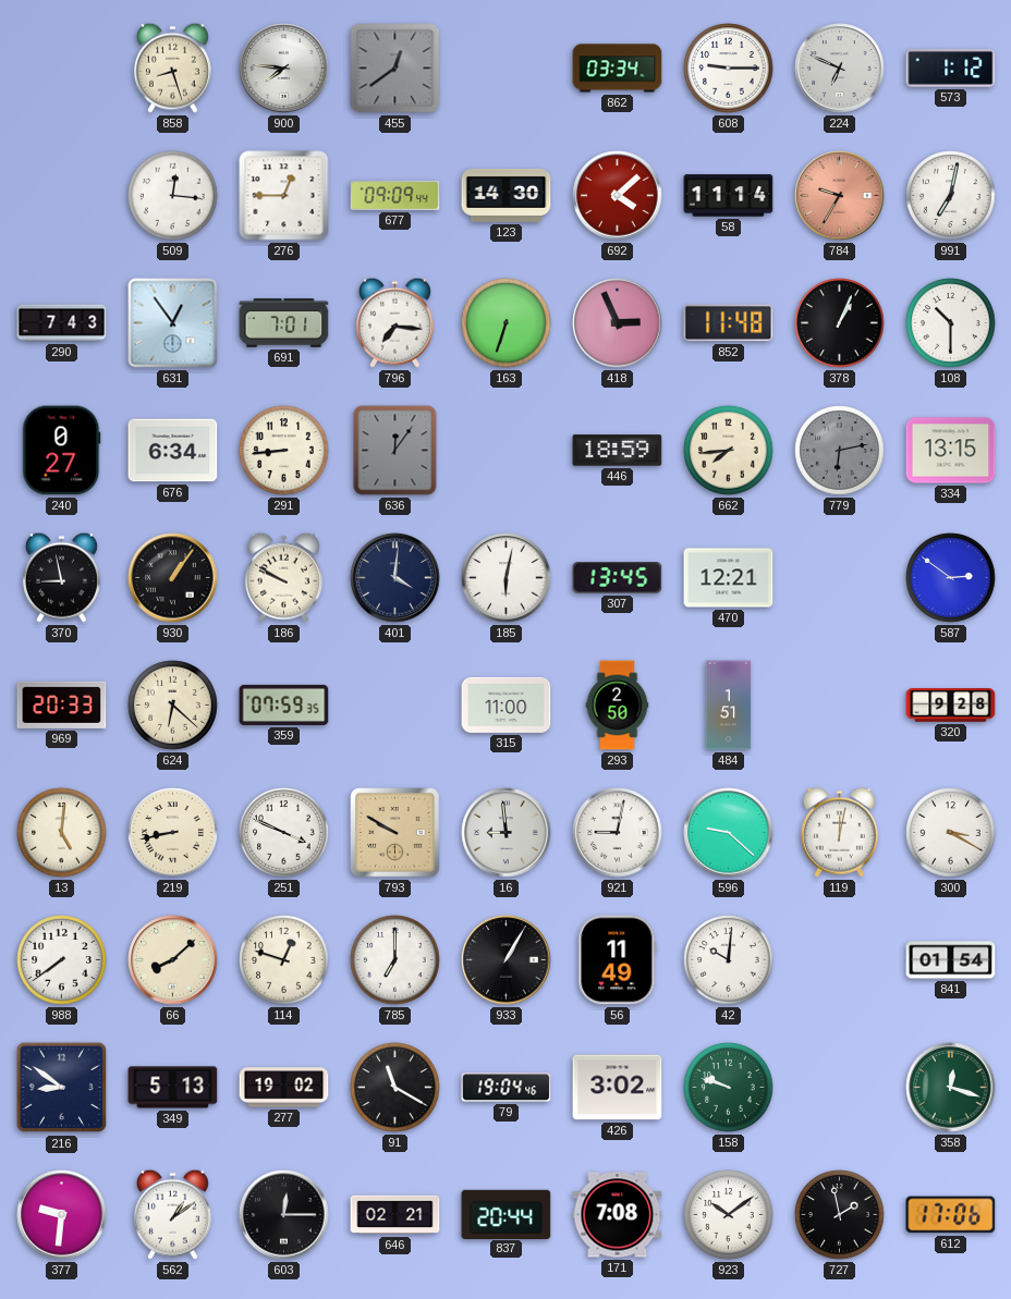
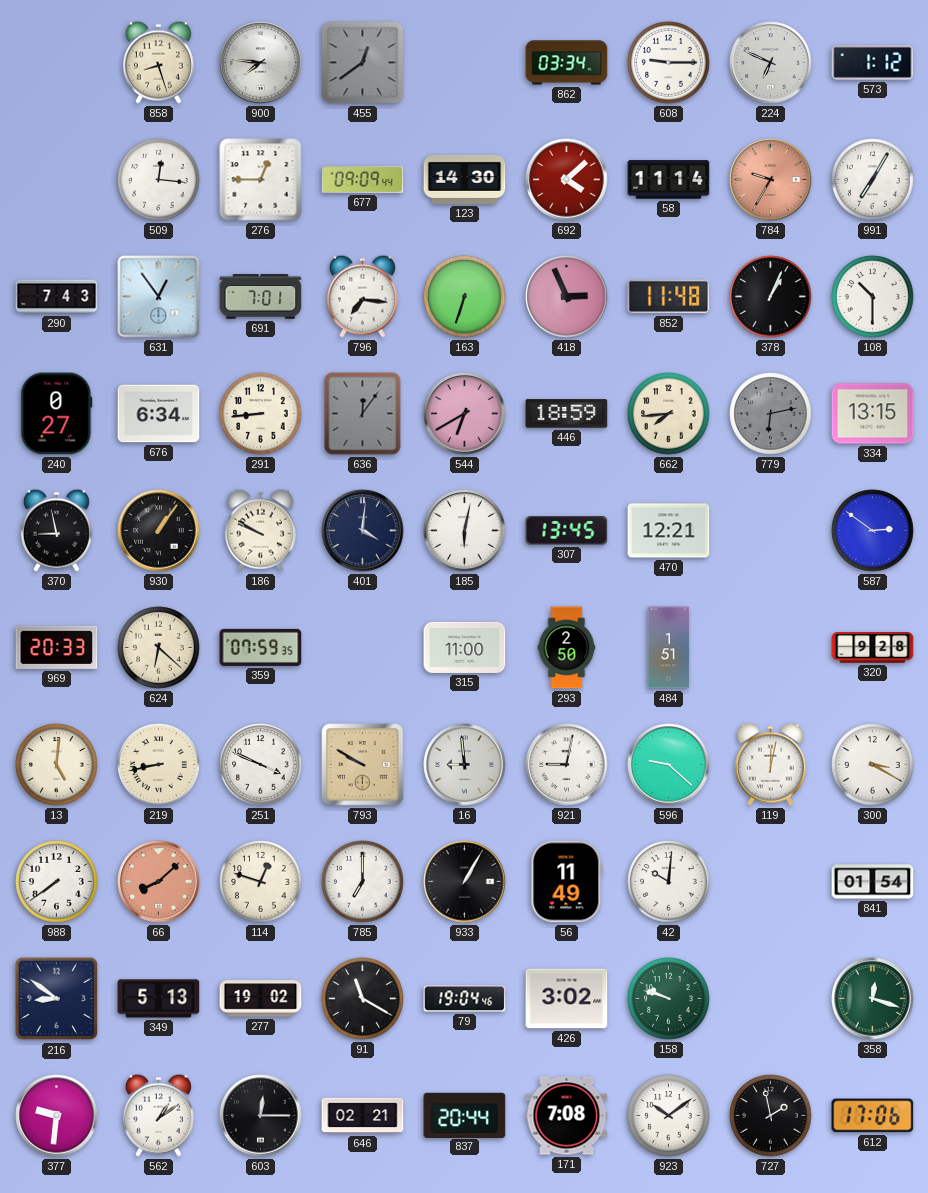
991: 7:02 -> 7:05
544: none -> 6:40
66 dial: cream -> salmon
